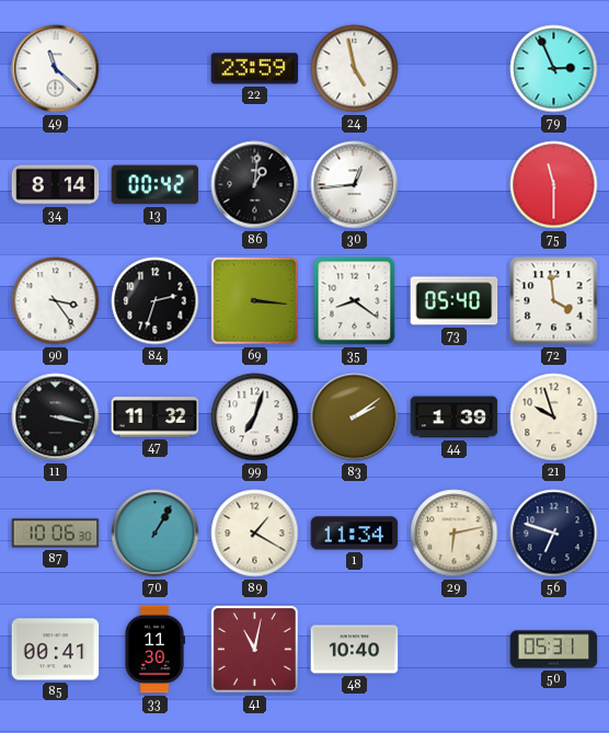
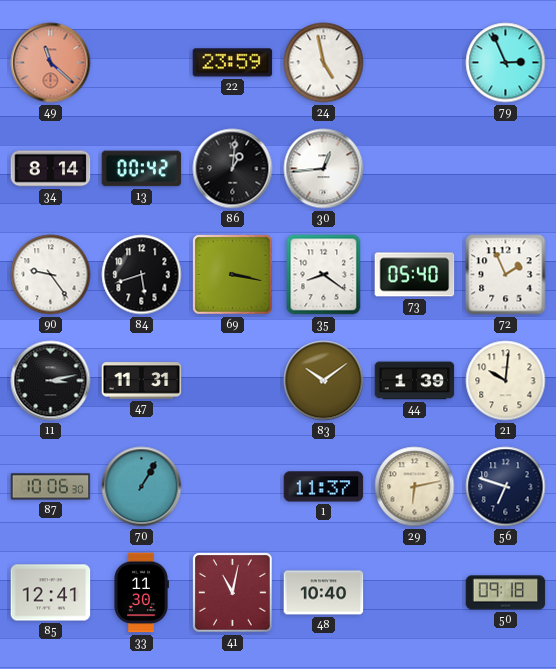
49 dial: white -> salmon
75: 11:30 -> none
90: 3:24 -> 9:24
84: 2:33 -> 5:42
69: 3:16 -> 3:17
72: 3:59 -> 1:56
11: 3:17 -> 3:13
47: 11:32 -> 11:31
99: 7:03 -> none
83: 2:09 -> 10:09
21: 9:57 -> 10:01
89: 1:20 -> none
1: 11:34 -> 11:37
85: 00:41 -> 12:41
50: 05:31 -> 09:18
